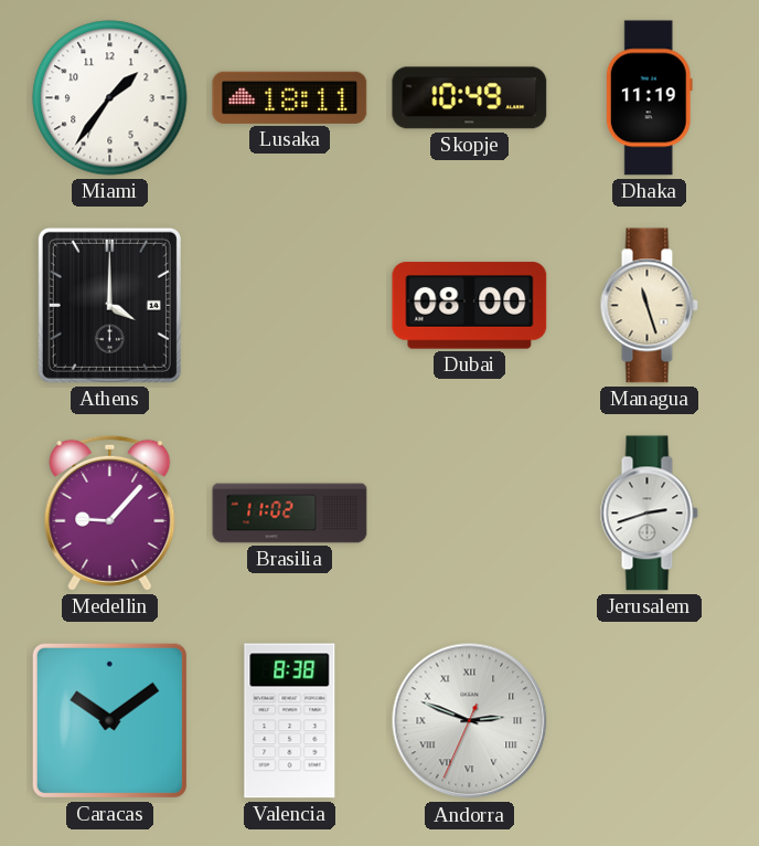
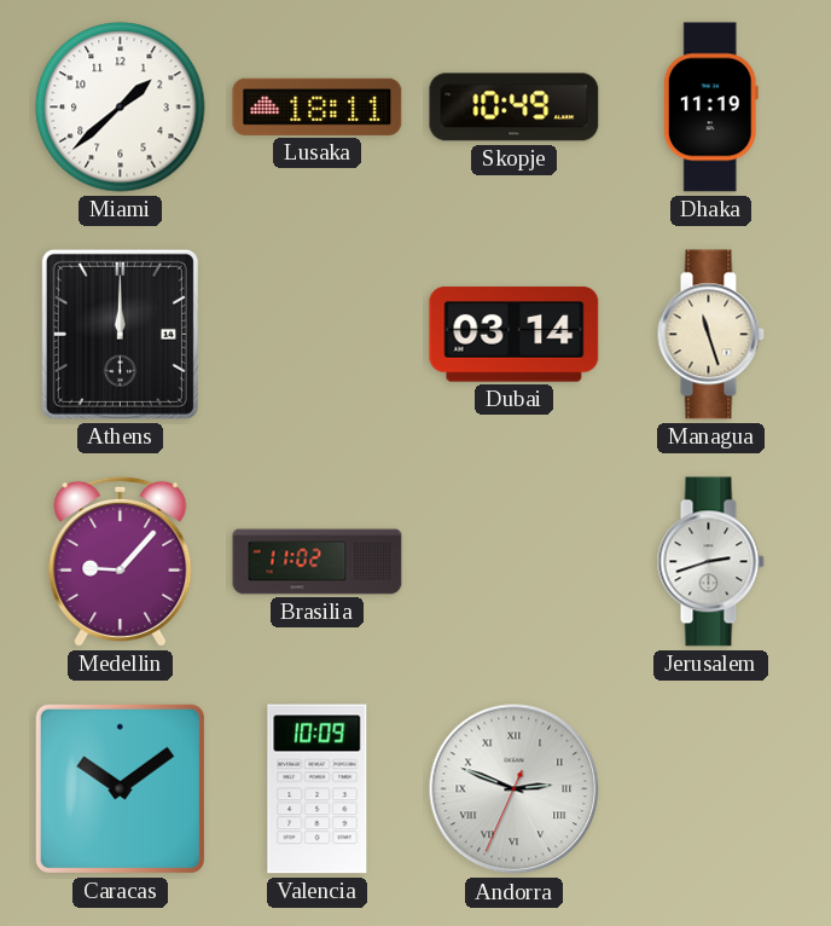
Miami: 1:36 -> 1:38
Athens: 4:00 -> 12:00
Dubai: 08:00 -> 03:14
Valencia: 8:38 -> 10:09
